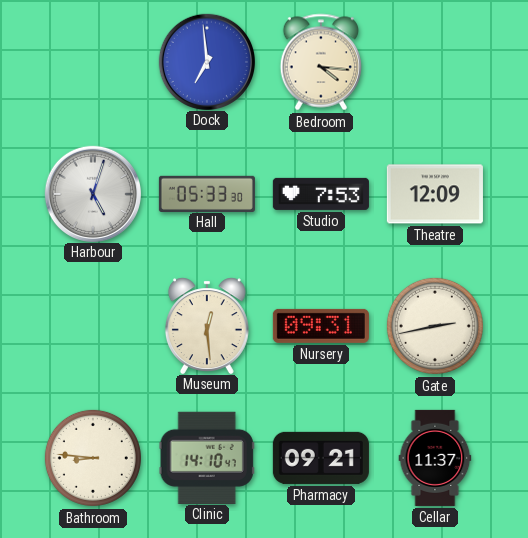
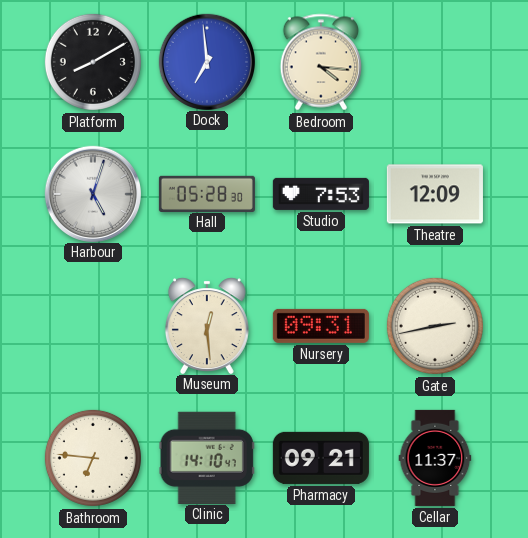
Platform: none -> 8:10
Hall: 05:33 -> 05:28
Bathroom: 8:46 -> 6:46
